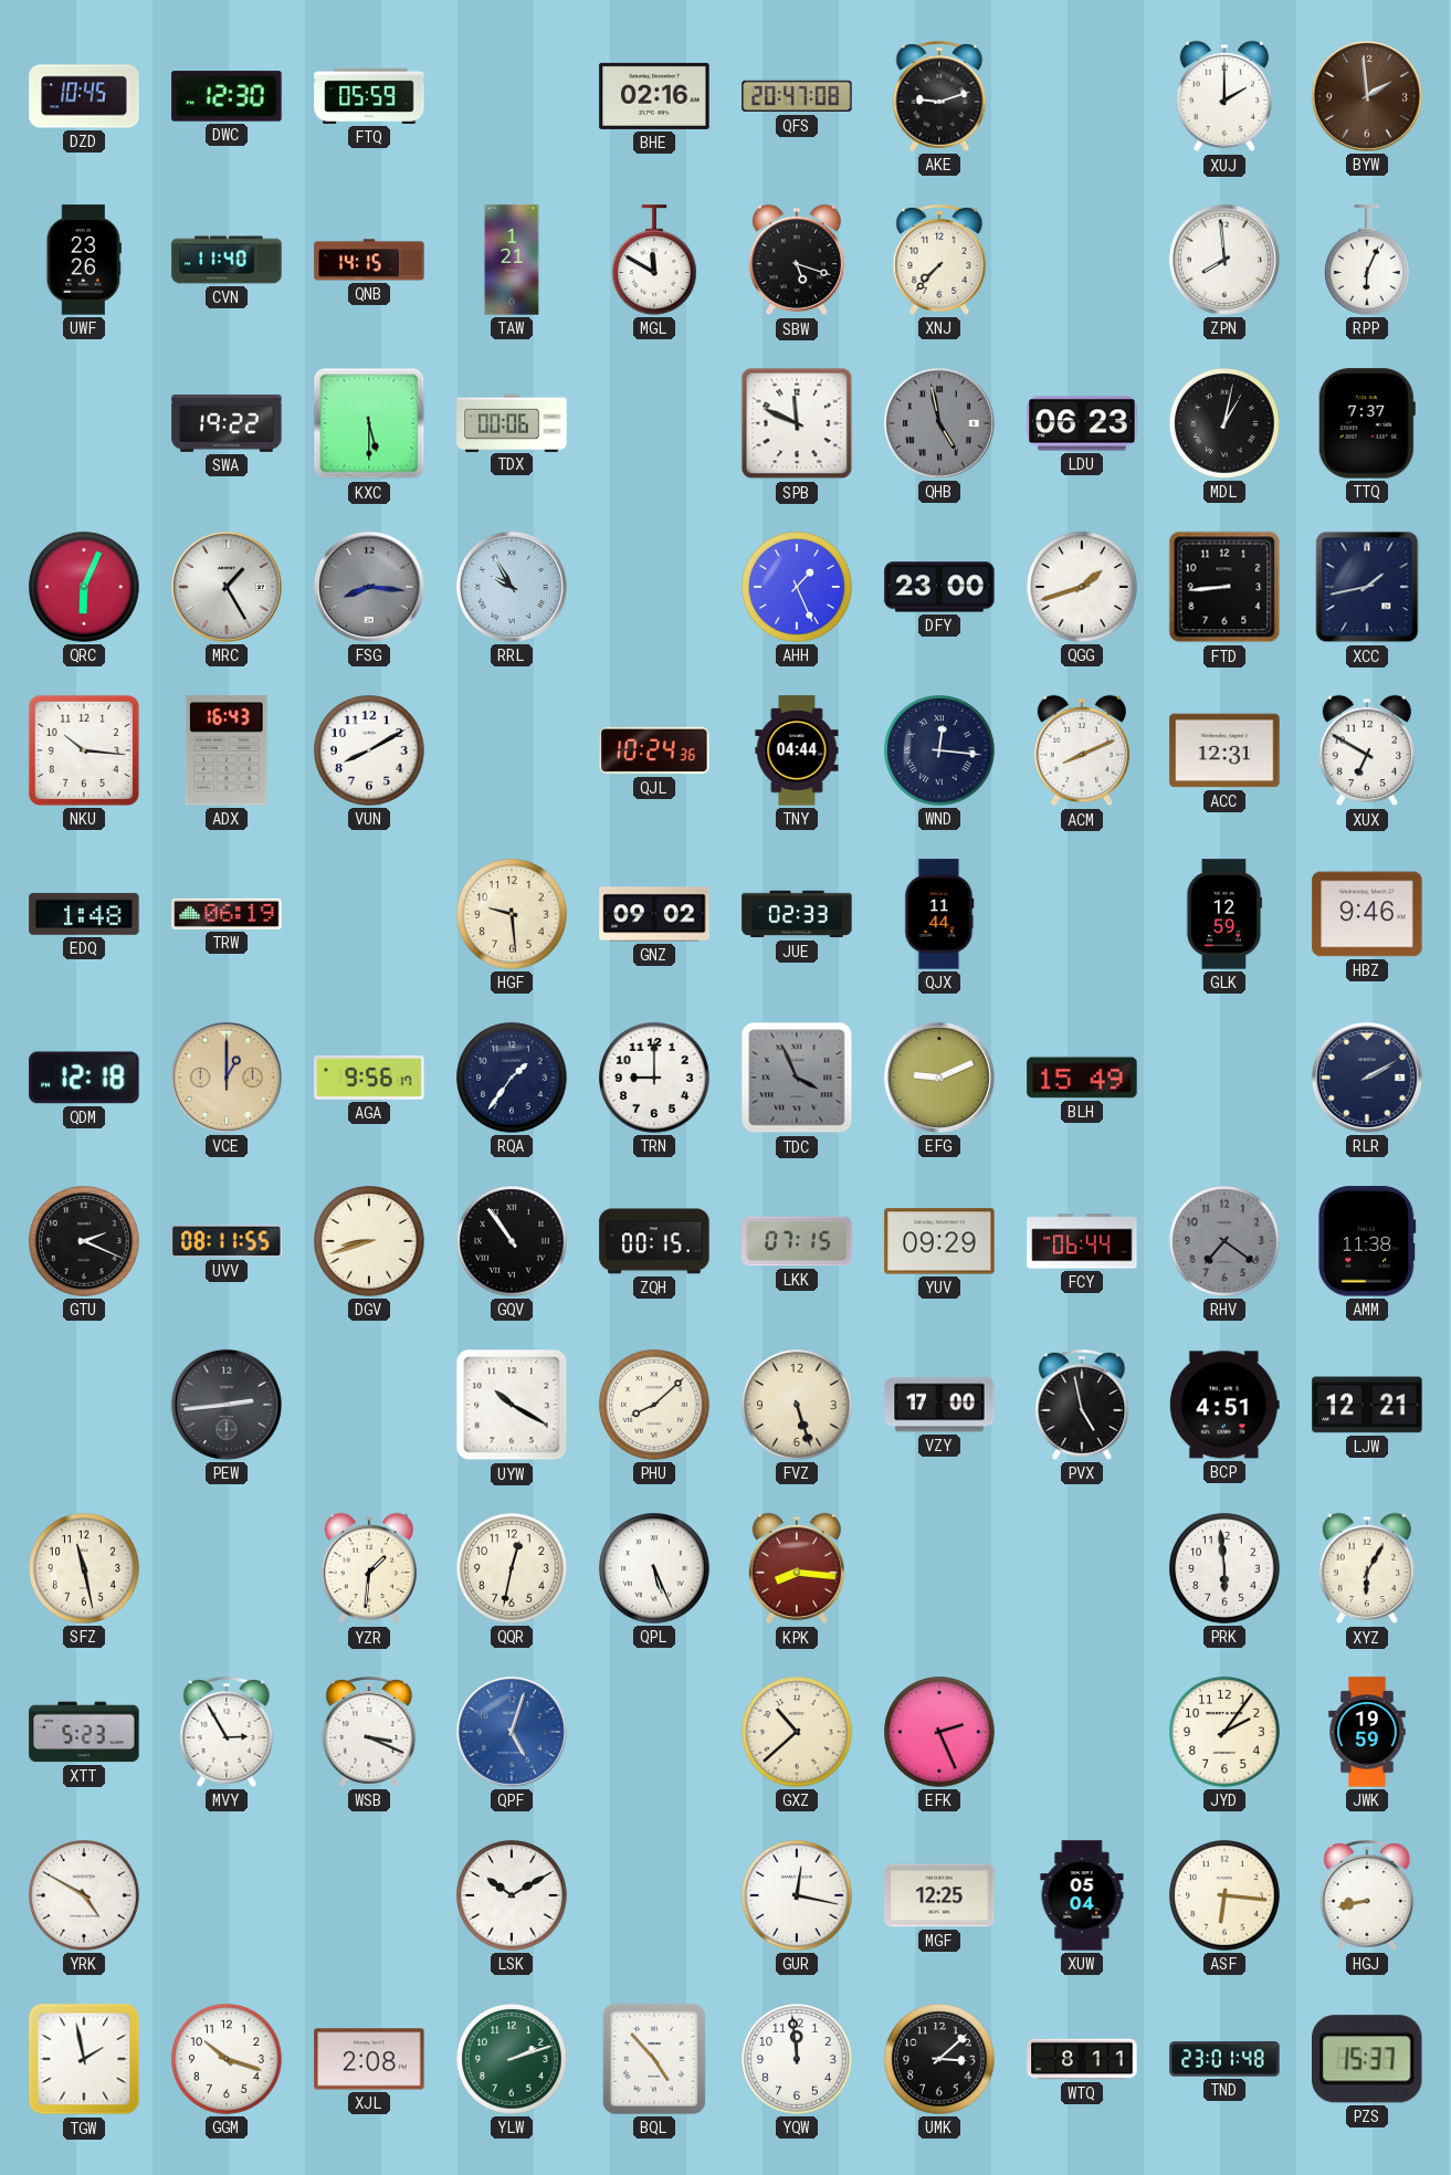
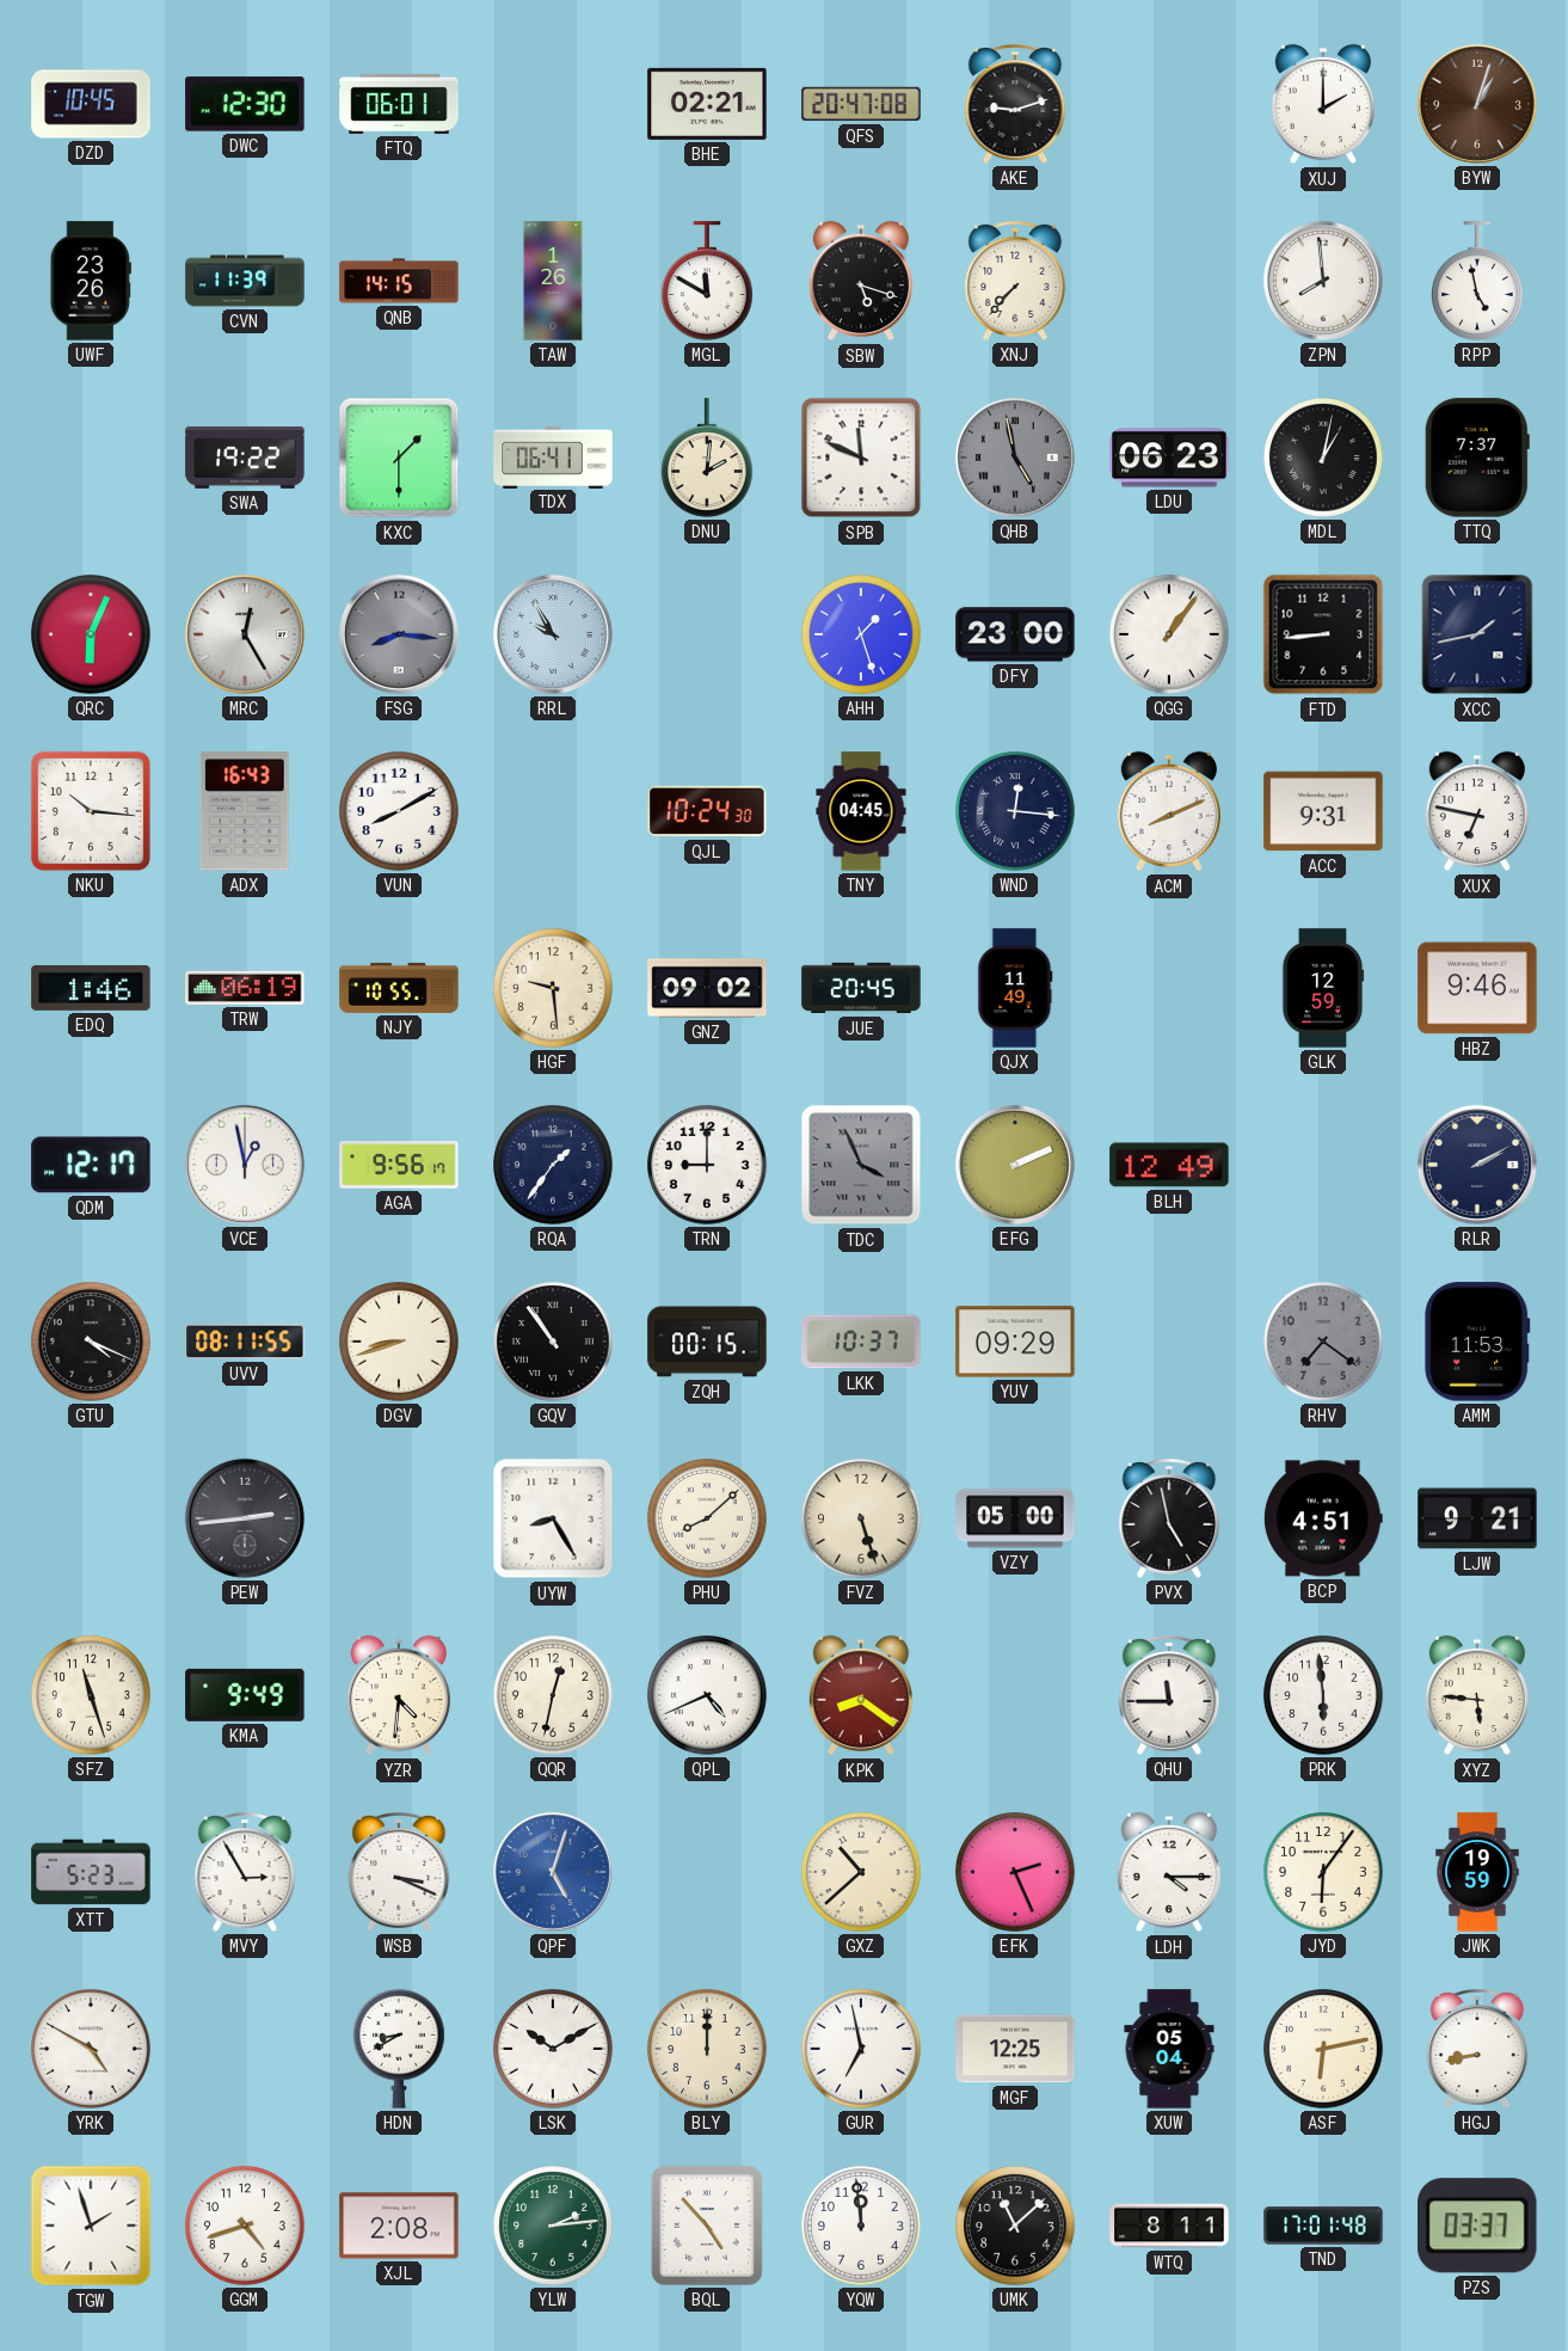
FTQ: 05:59 -> 06:01
BHE: 02:16 -> 02:21
BYW: 1:59 -> 1:03
CVN: 11:40 -> 11:39
TAW: 1:21 -> 1:26
RPP: 6:04 -> 4:58
KXC: 5:30 -> 1:30
TDX: 00:06 -> 06:41
DNU: none -> 2:01
MRC: 1:25 -> 12:25
AHH: 1:26 -> 1:27
QGG: 1:42 -> 1:06
QJL: 10:24:36 -> 10:24:30
TNY: 04:44 -> 04:45
ACC: 12:31 -> 9:31
XUX: 6:50 -> 6:47
EDQ: 1:48 -> 1:46
NJY: none -> 10:55
JUE: 02:33 -> 20:45
QJX: 11:44 -> 11:49
QDM: 12:18 -> 12:17
VCE: 1:00 -> 12:58
VCE dial: champagne -> white
EFG: 9:11 -> 2:11
BLH: 15:49 -> 12:49
GTU: 2:19 -> 4:19
LKK: 07:15 -> 10:37
FCY: 06:44 -> none
AMM: 11:38 -> 11:53
UYW: 10:20 -> 8:25
VZY: 17:00 -> 05:00
LJW: 12:21 -> 9:21
SFZ: 11:28 -> 11:27
KMA: none -> 9:49
YZR: 1:31 -> 4:31
QPL: 5:26 -> 4:41
KPK: 8:16 -> 8:21
QHU: none -> 11:45
XYZ: 6:05 -> 5:46
LDH: none -> 4:15
JYD: 2:06 -> 6:06
HDN: none -> 8:40
BLY: none -> 12:00
GUR: 12:17 -> 6:58
ASF: 6:16 -> 6:13
TGW: 1:58 -> 1:57
GGM: 10:18 -> 4:42
YLW: 2:12 -> 2:14
UMK: 3:08 -> 11:08
TND: 23:01 -> 17:01
PZS: 15:37 -> 03:37
